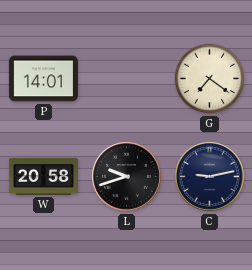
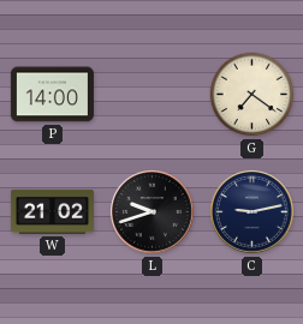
P: 14:01 -> 14:00
W: 20:58 -> 21:02
